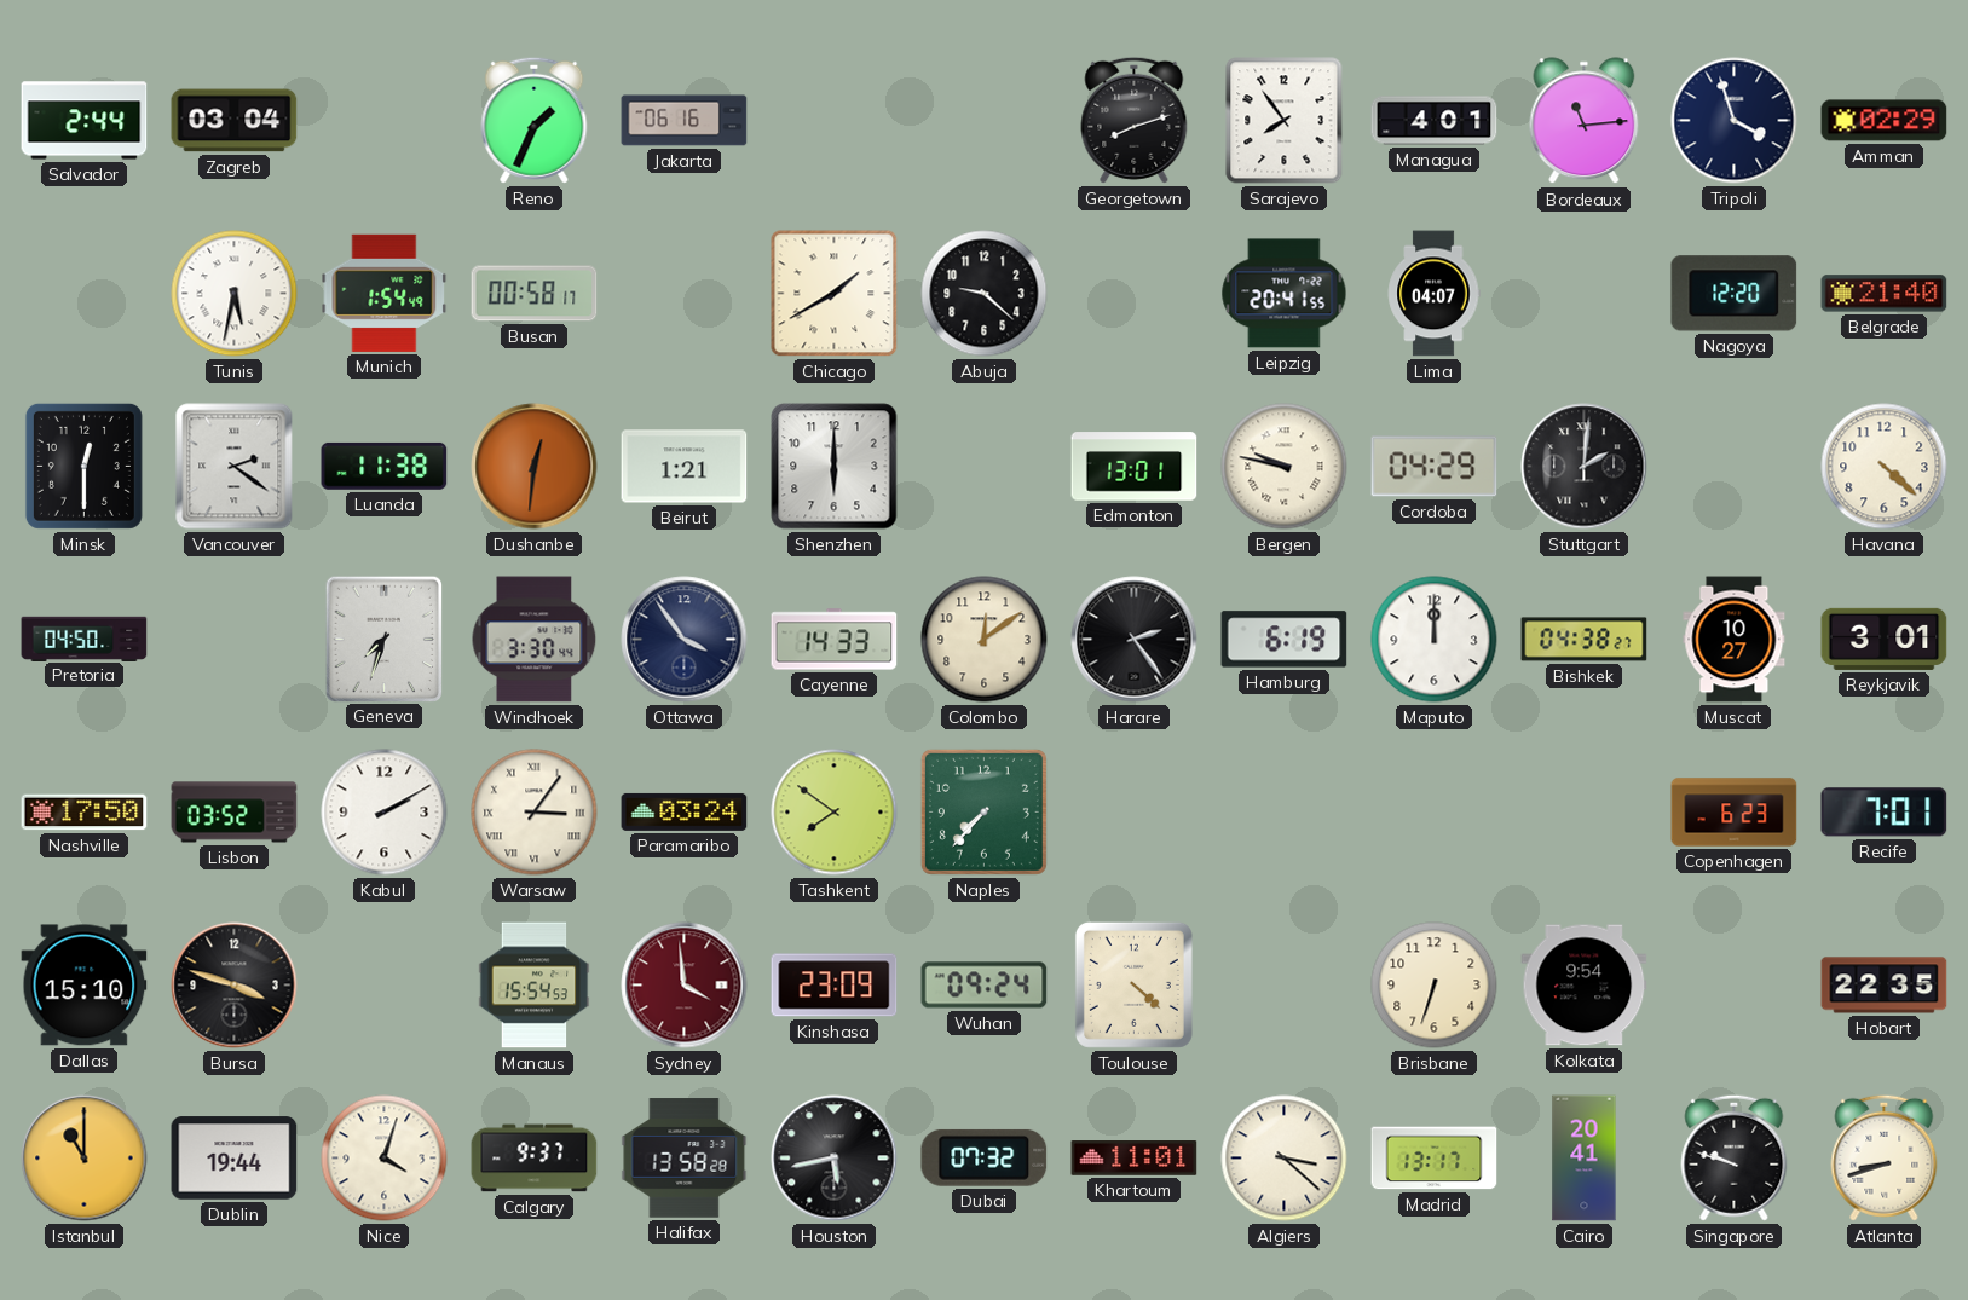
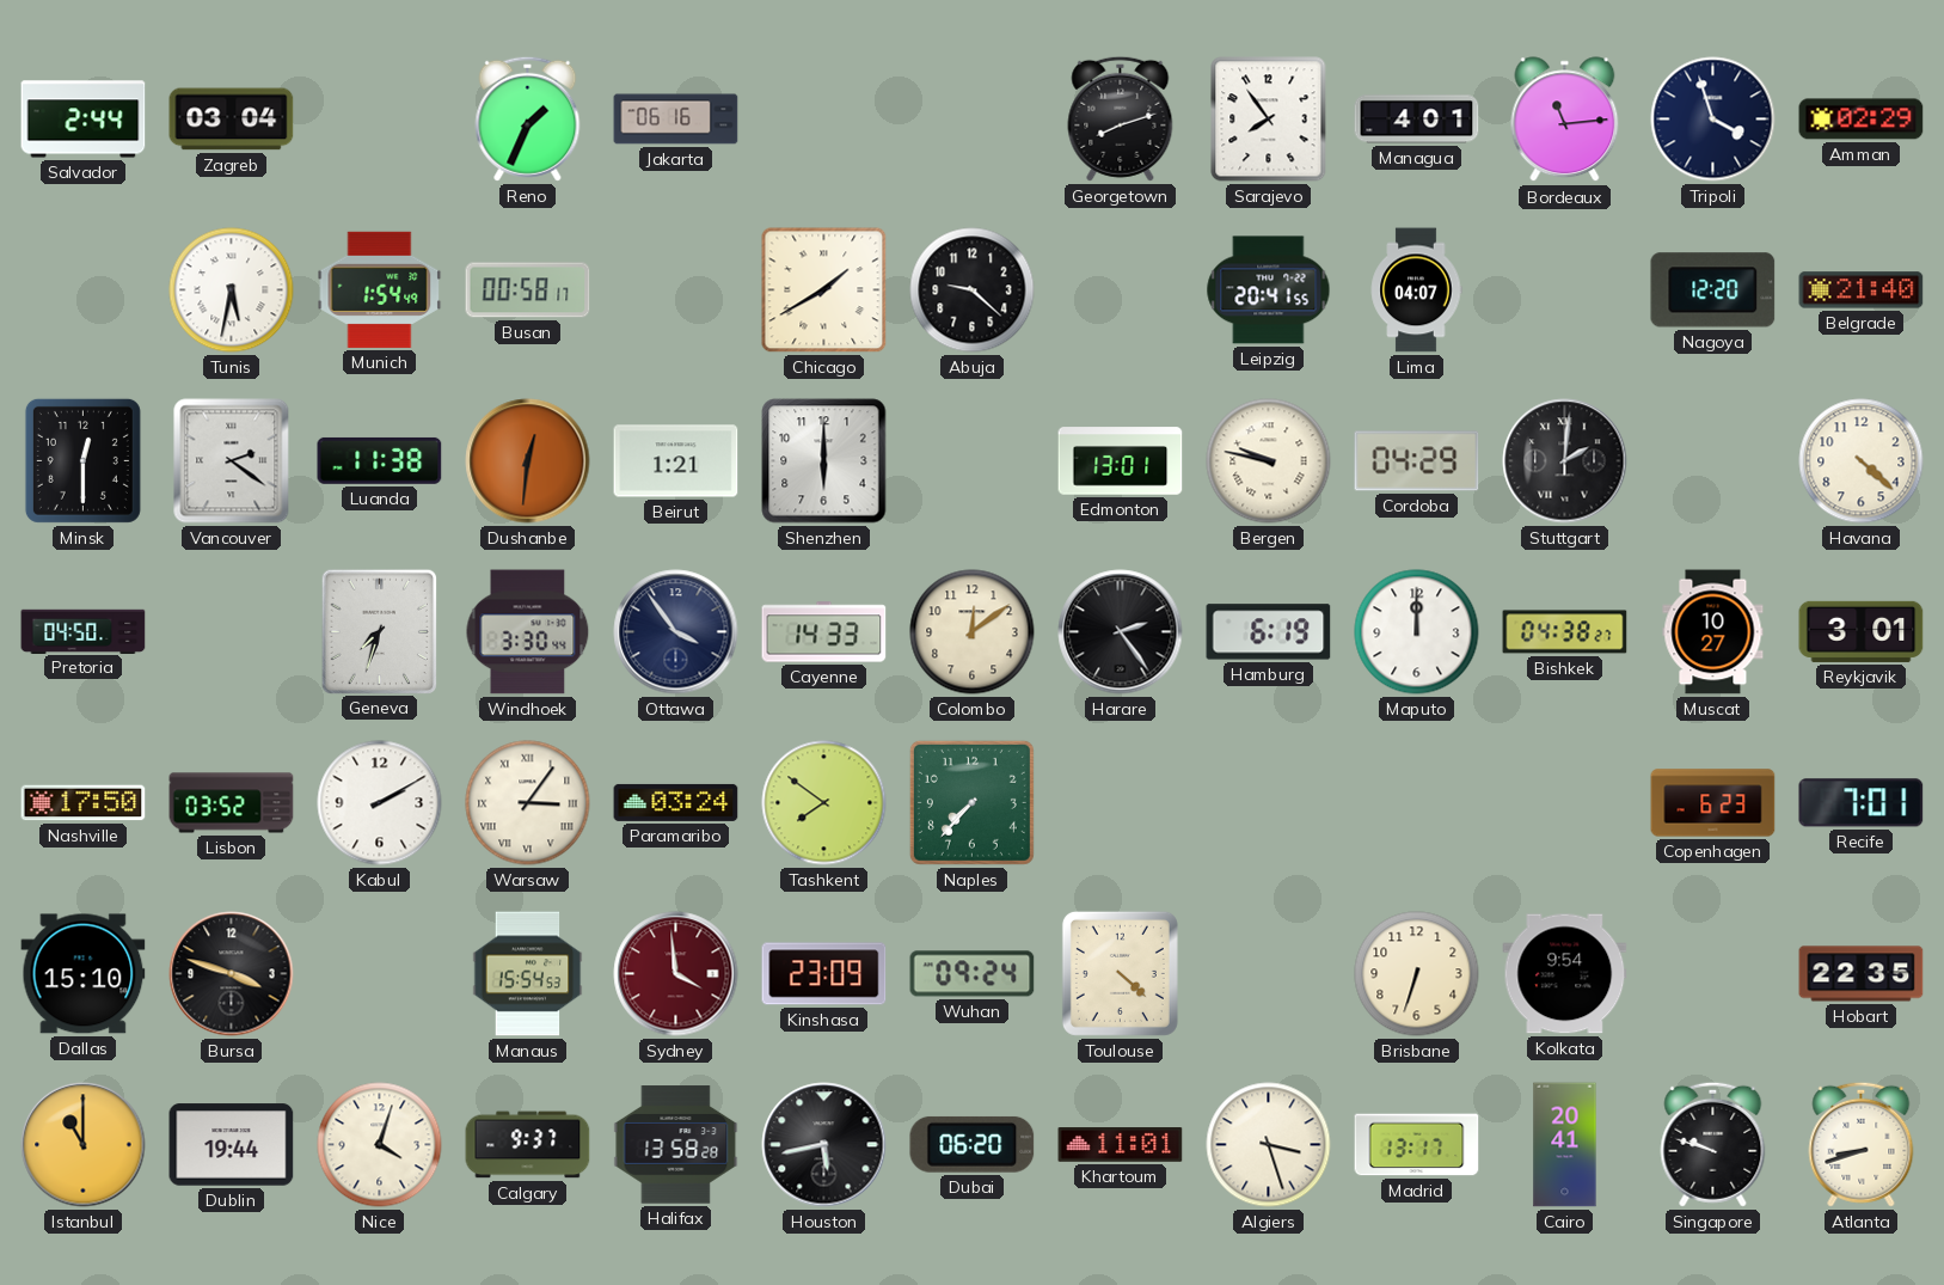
Dubai: 07:32 -> 06:20
Algiers: 3:22 -> 3:27
